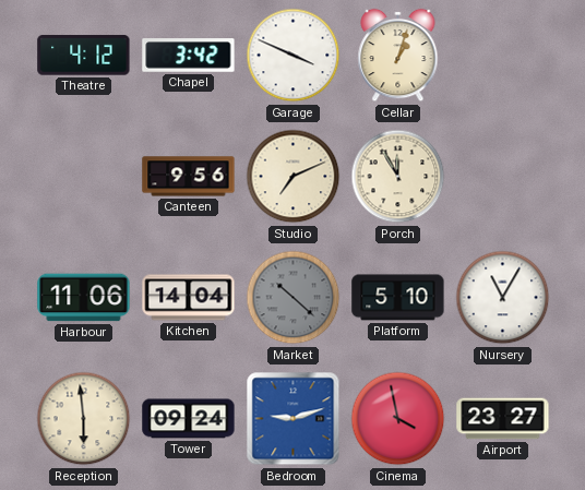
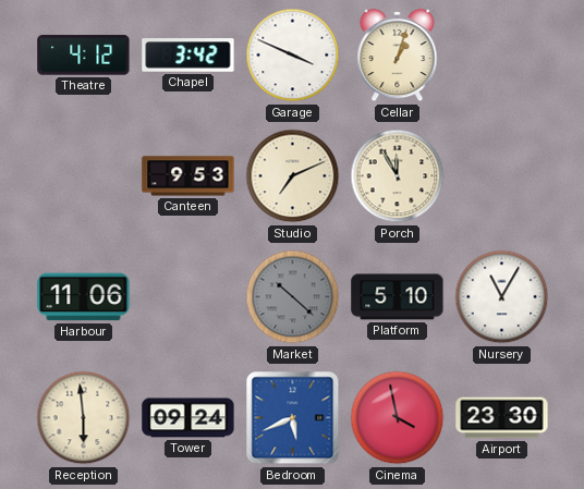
Canteen: 9:56 -> 9:53
Kitchen: 14:04 -> none
Bedroom: 9:12 -> 5:41
Airport: 23:27 -> 23:30
